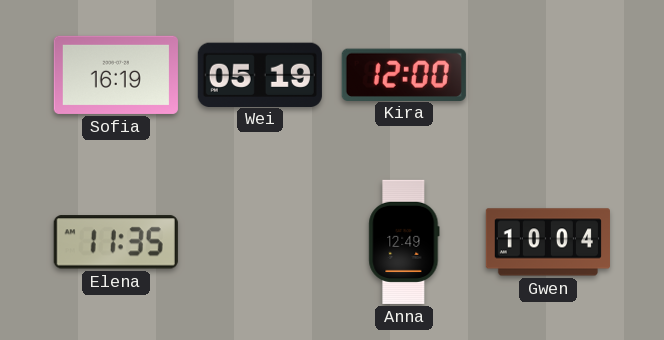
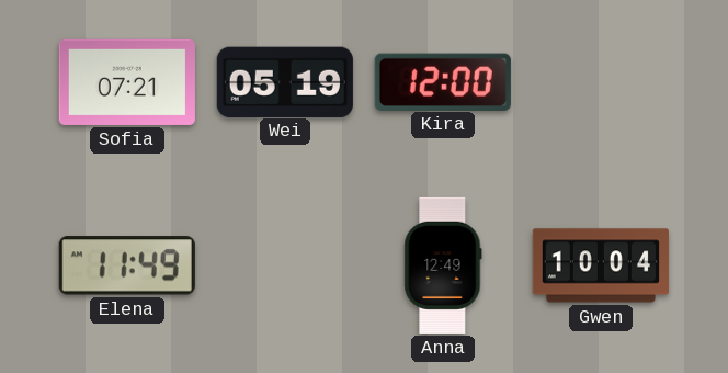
Sofia: 16:19 -> 07:21
Elena: 11:35 -> 11:49
